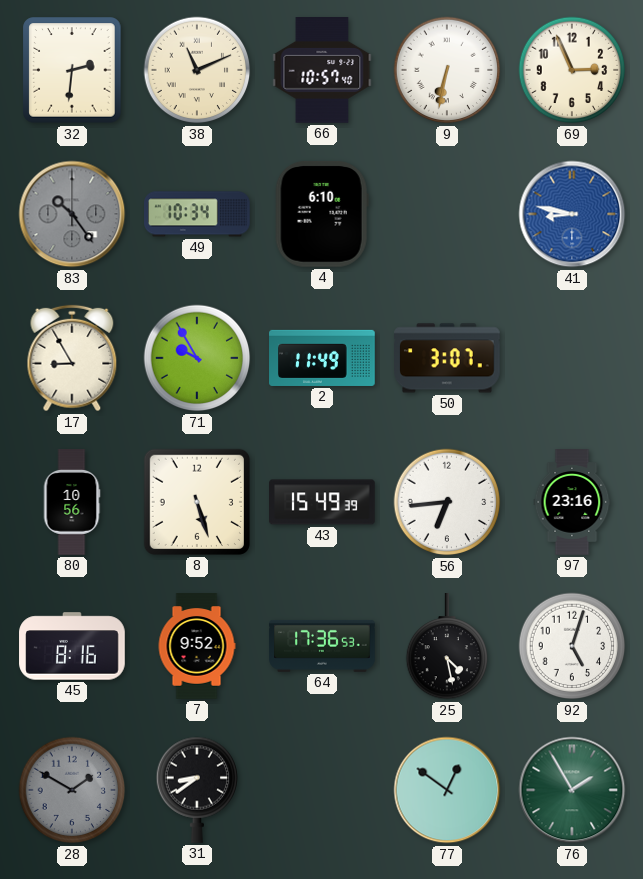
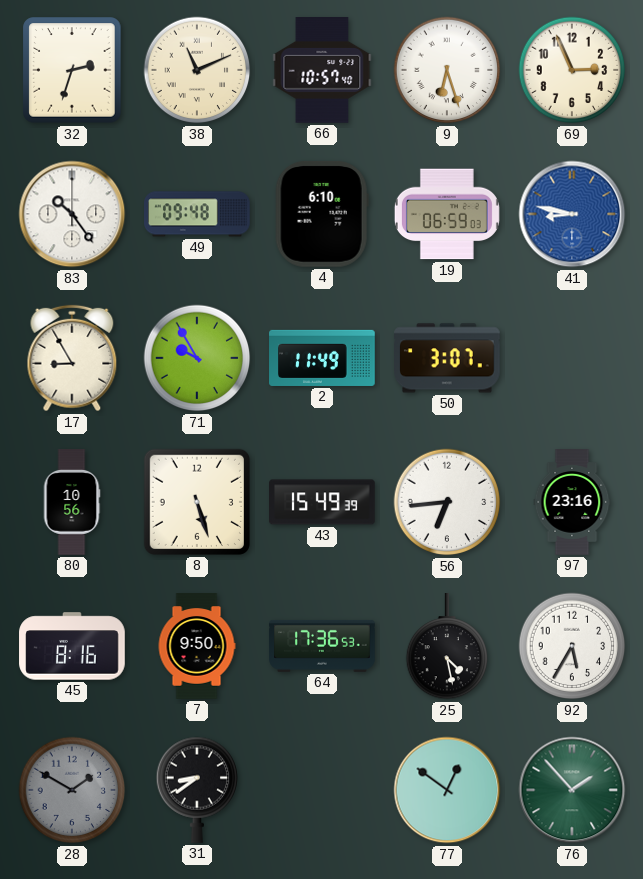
32: 2:31 -> 2:33
9: 6:32 -> 6:27
83 dial: grey -> white
49: 10:34 -> 09:48
19: none -> 06:59
7: 9:52 -> 9:50
92: 5:03 -> 5:35
76: 1:55 -> 1:53
